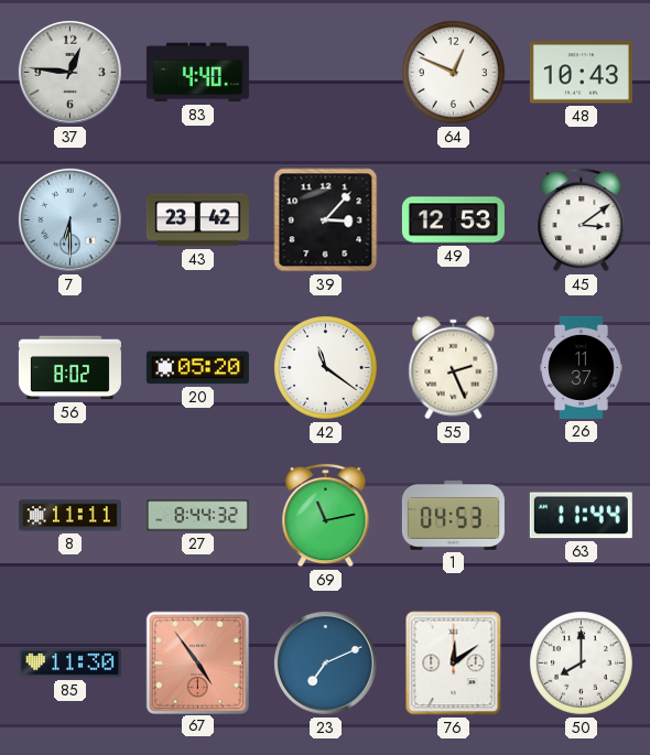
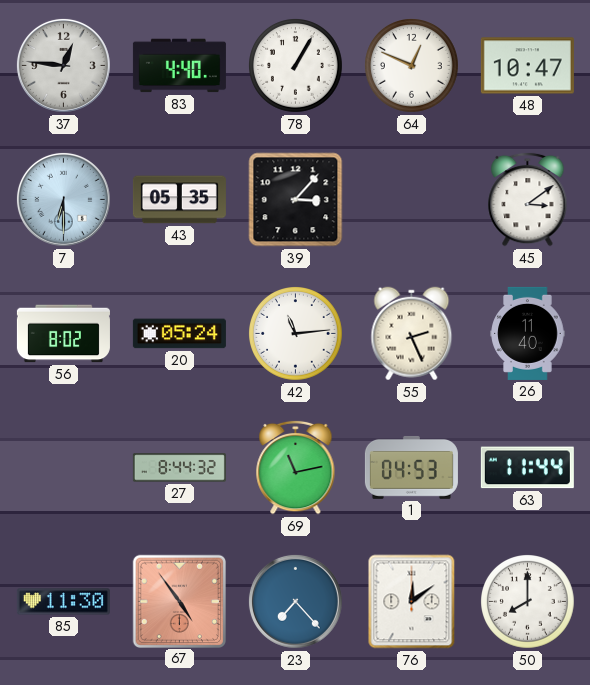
78: none -> 1:05
48: 10:43 -> 10:47
43: 23:42 -> 05:35
49: 12:53 -> none
20: 05:20 -> 05:24
42: 11:21 -> 11:14
26: 11:37 -> 11:40
8: 11:11 -> none
23: 7:11 -> 7:23
